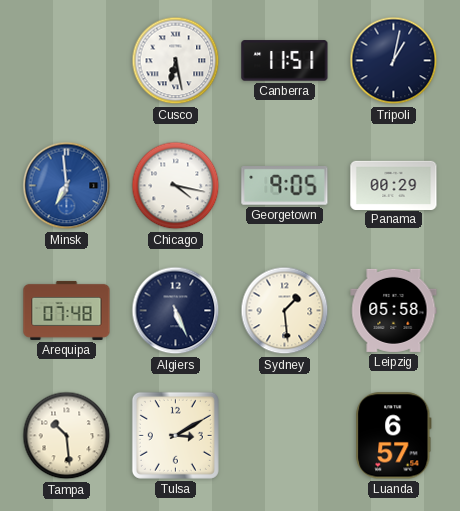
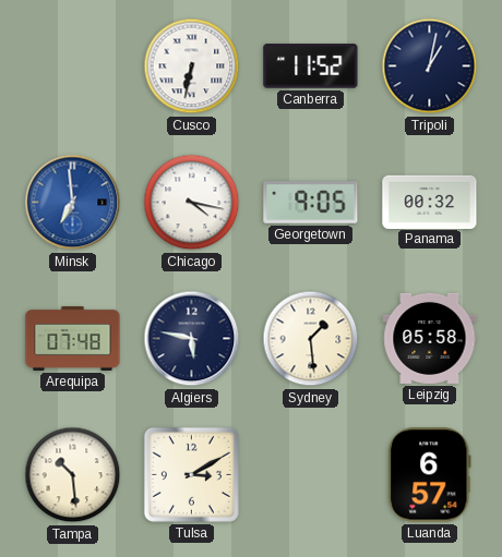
Cusco: 6:28 -> 6:32
Canberra: 11:51 -> 11:52
Panama: 00:29 -> 00:32
Algiers: 5:26 -> 5:47
